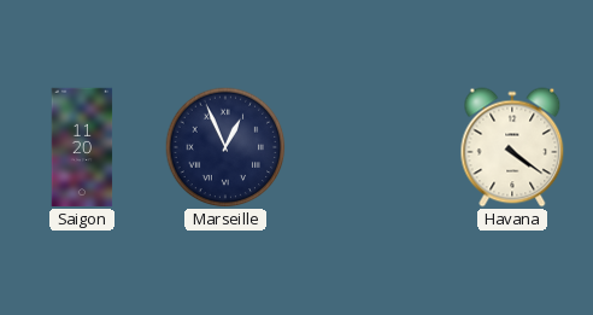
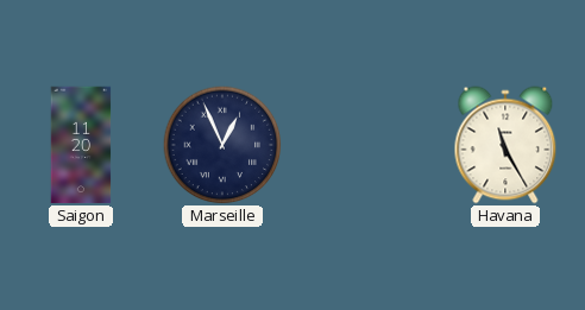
Havana: 4:21 -> 11:25
